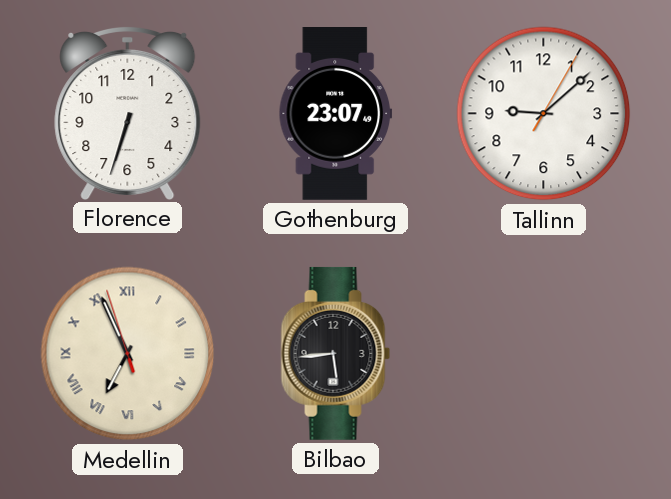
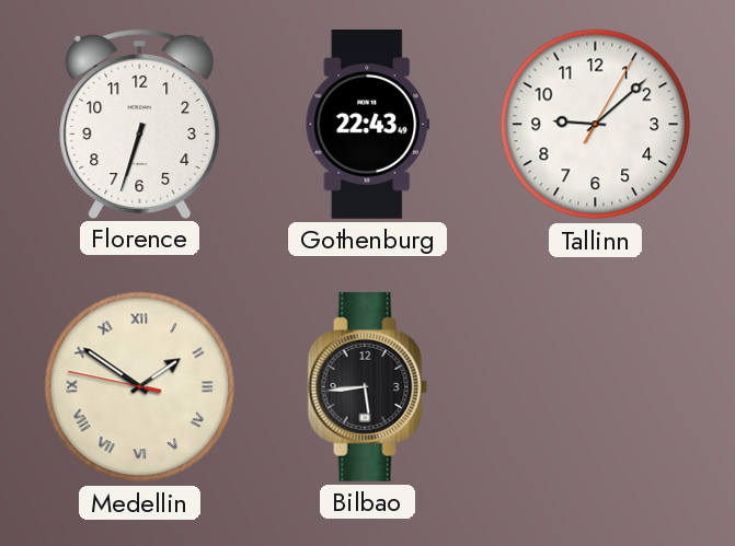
Gothenburg: 23:07 -> 22:43
Medellin: 6:55 -> 1:50
